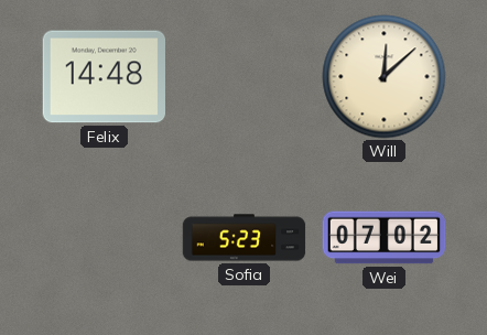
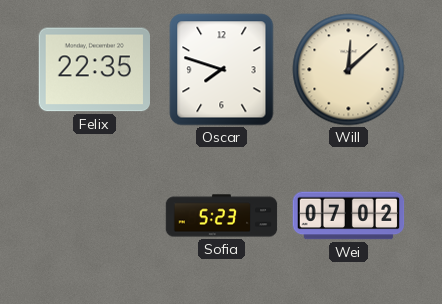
Felix: 14:48 -> 22:35
Oscar: none -> 7:48
